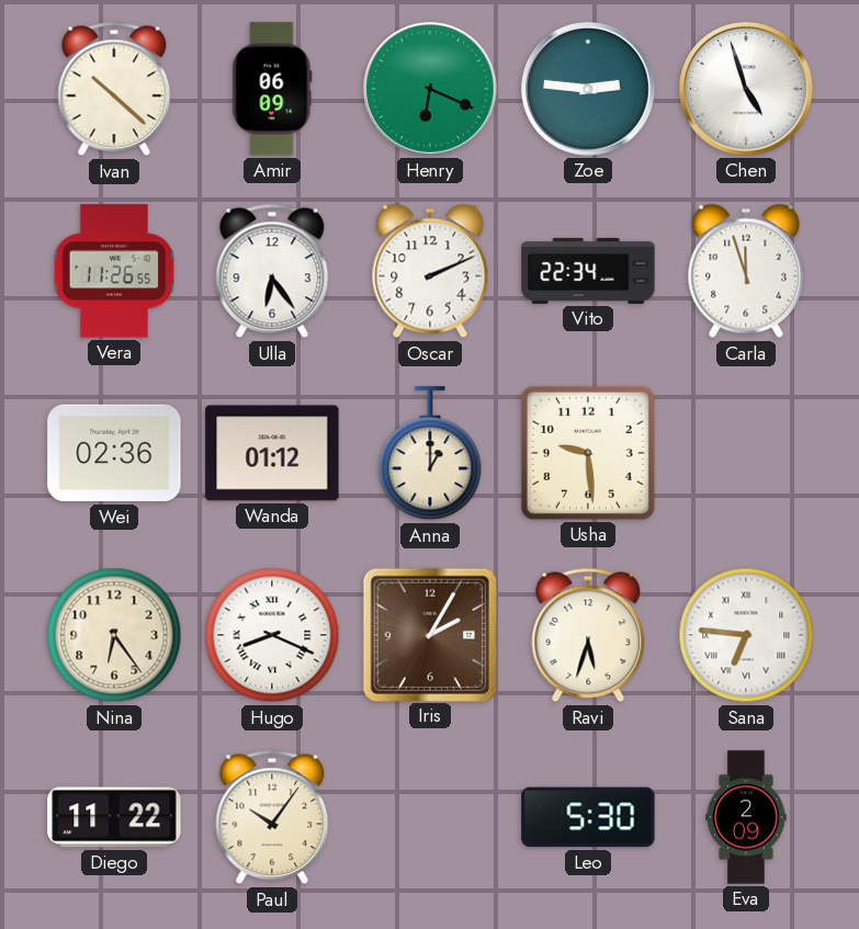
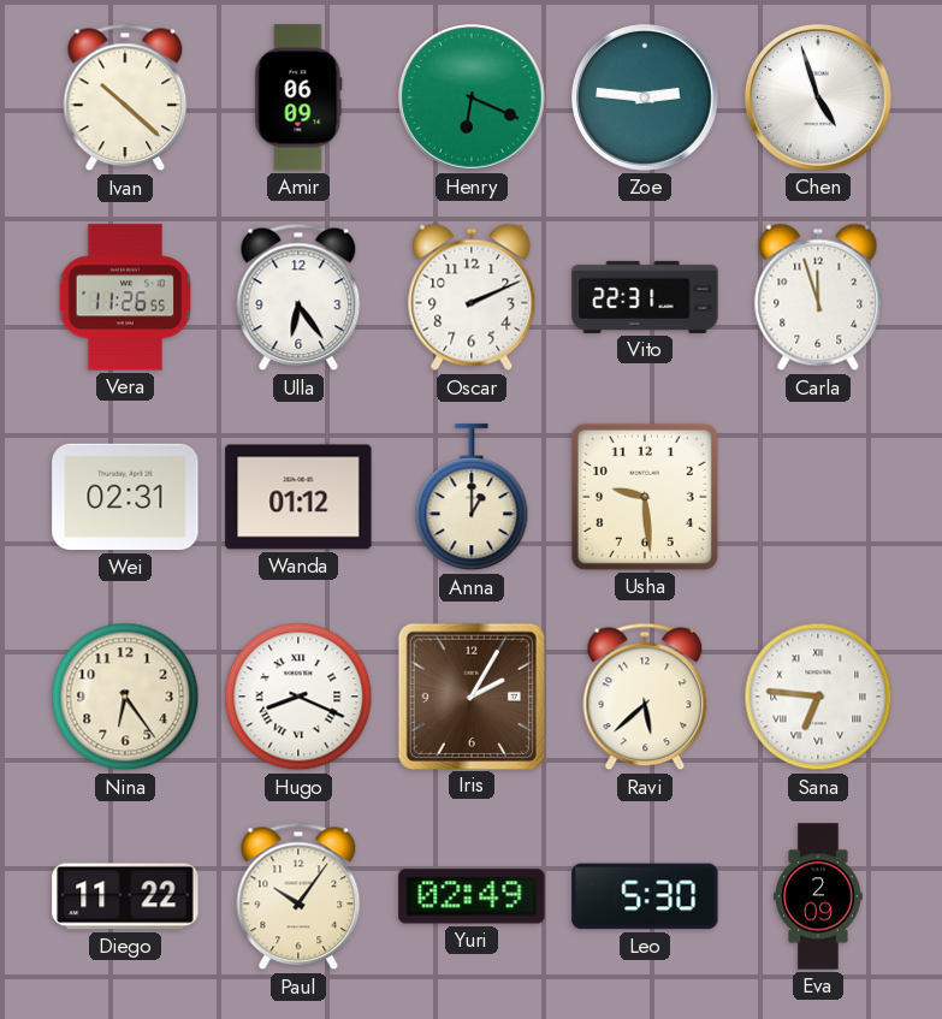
Vito: 22:34 -> 22:31
Wei: 02:36 -> 02:31
Ravi: 5:33 -> 5:38
Yuri: none -> 02:49
